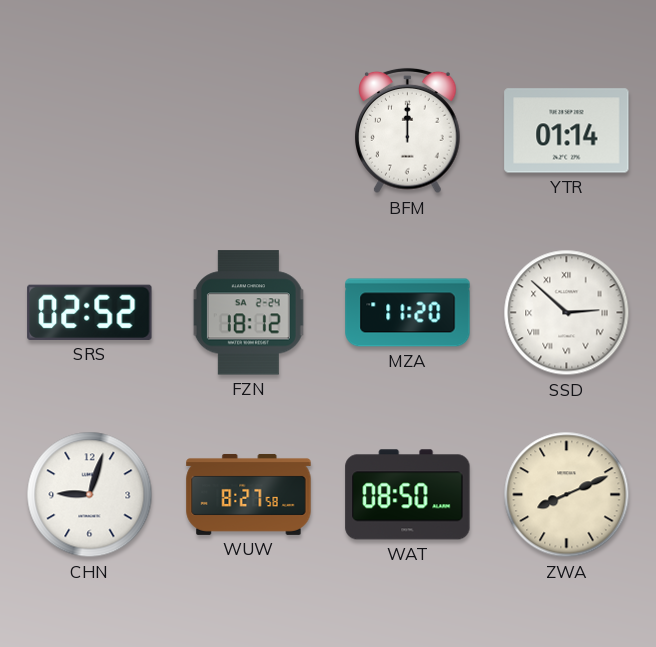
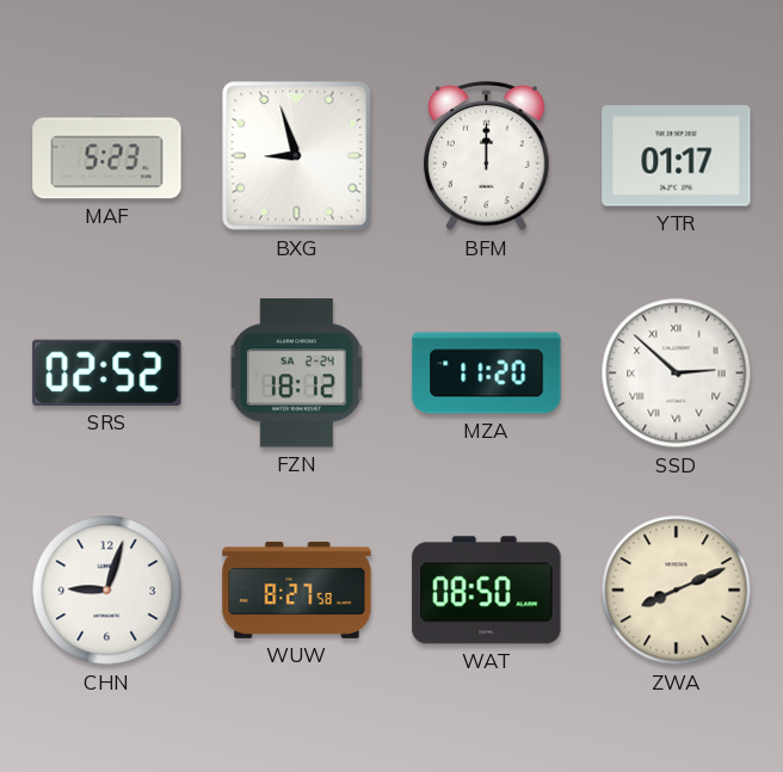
MAF: none -> 5:23
BXG: none -> 8:57
YTR: 01:14 -> 01:17
